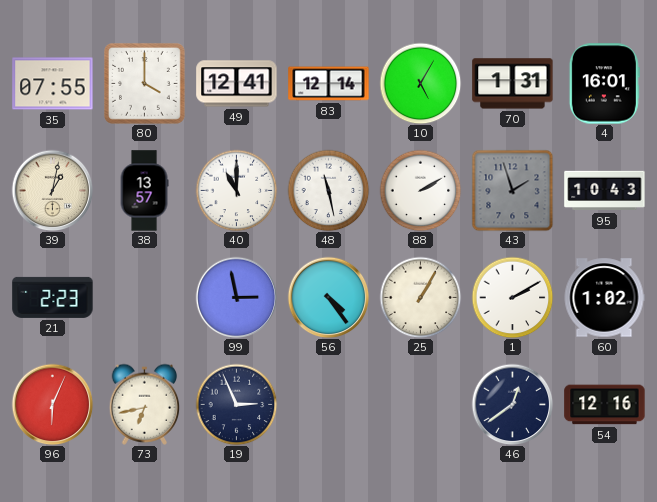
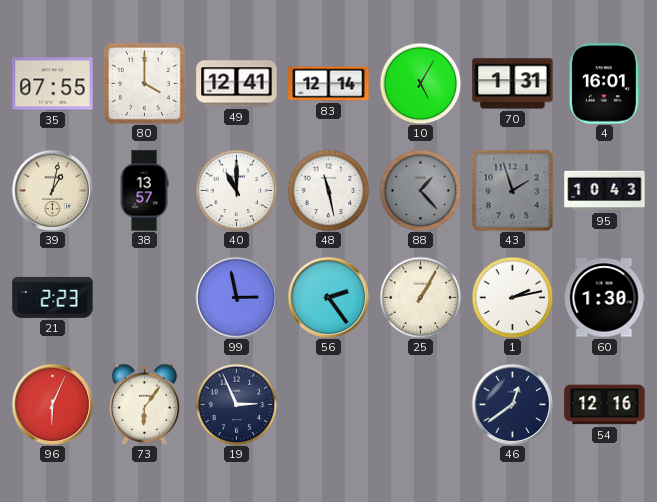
88: 2:10 -> 1:23
88 dial: white -> grey
56: 4:24 -> 2:24
1: 2:10 -> 2:13
60: 1:02 -> 1:30
73: 6:43 -> 6:06
